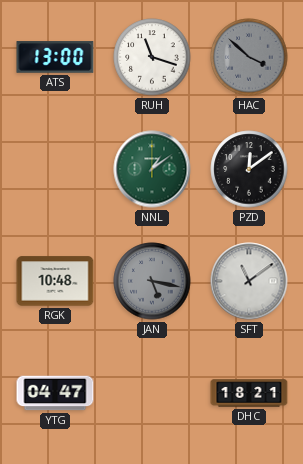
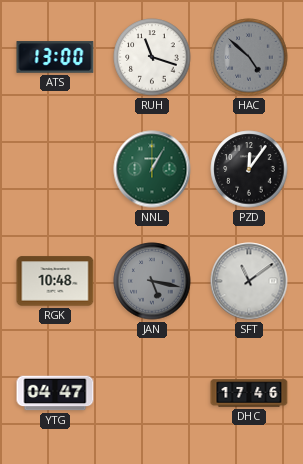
HAC: 3:52 -> 4:52
NNL: 1:09 -> 1:05
PZD: 12:09 -> 12:06
DHC: 18:21 -> 17:46
